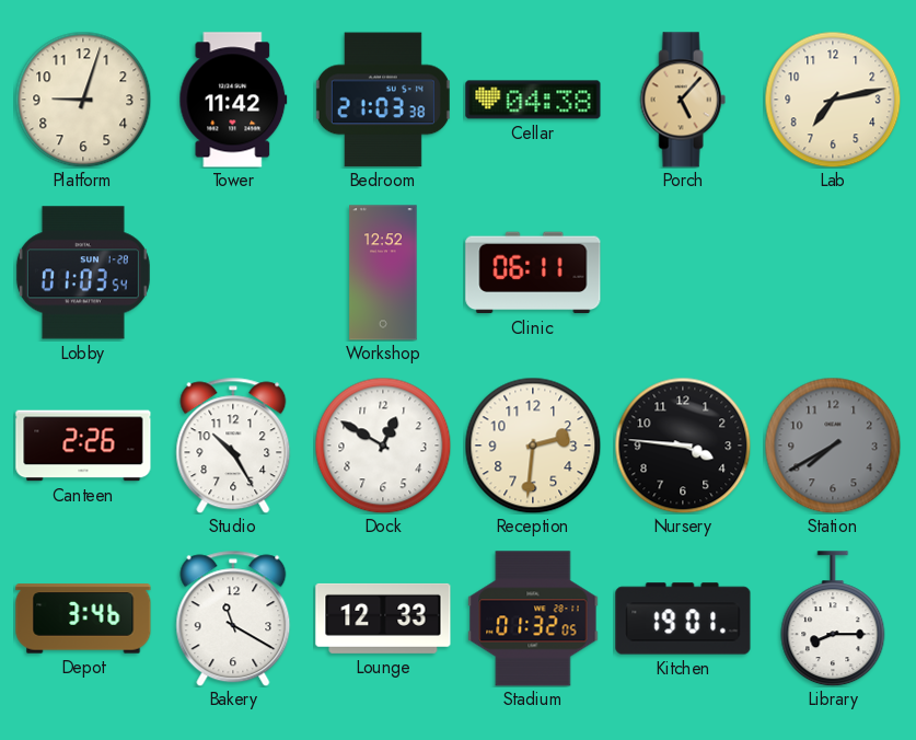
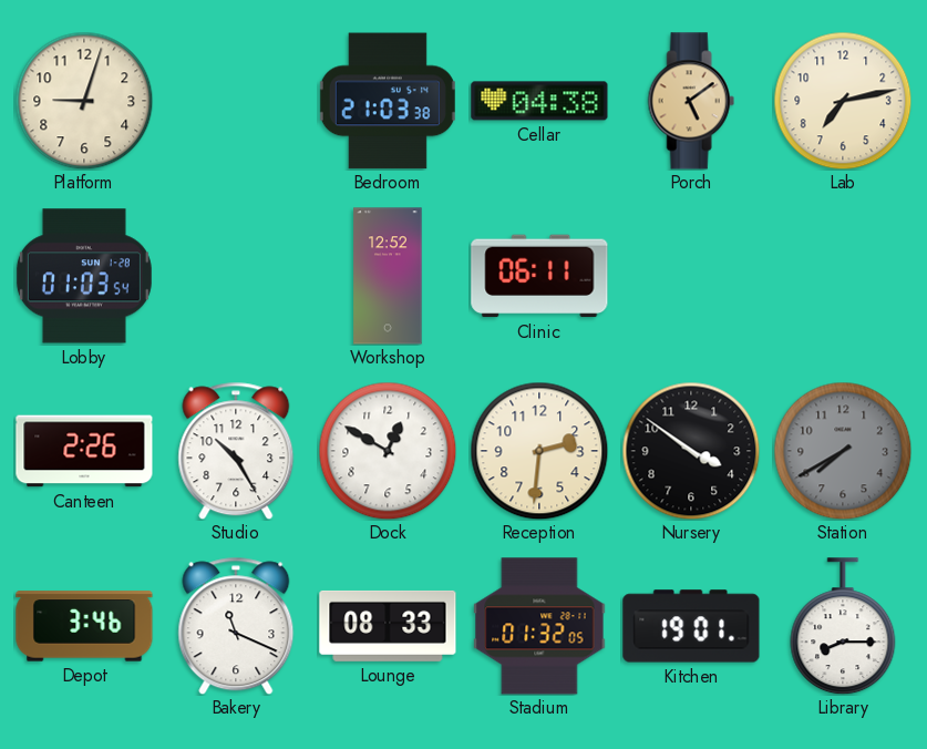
Tower: 11:42 -> none
Porch: 5:07 -> 5:09
Nursery: 3:46 -> 3:51
Bakery: 11:20 -> 11:19
Lounge: 12:33 -> 08:33
